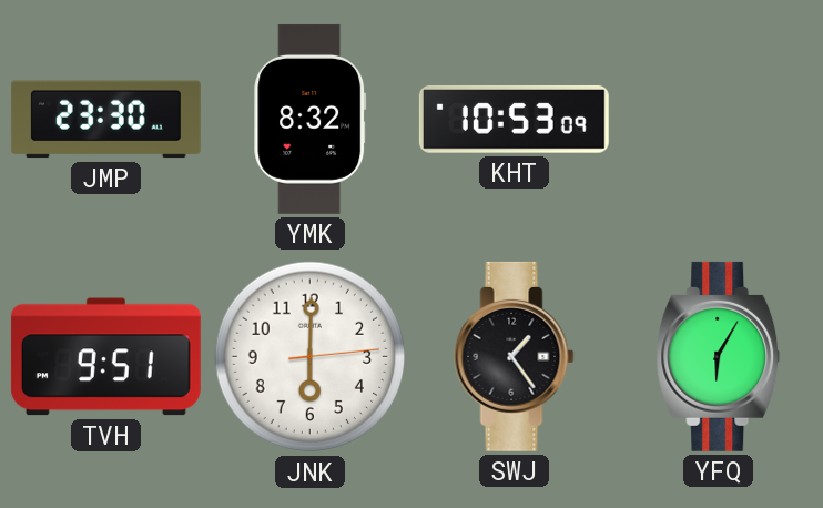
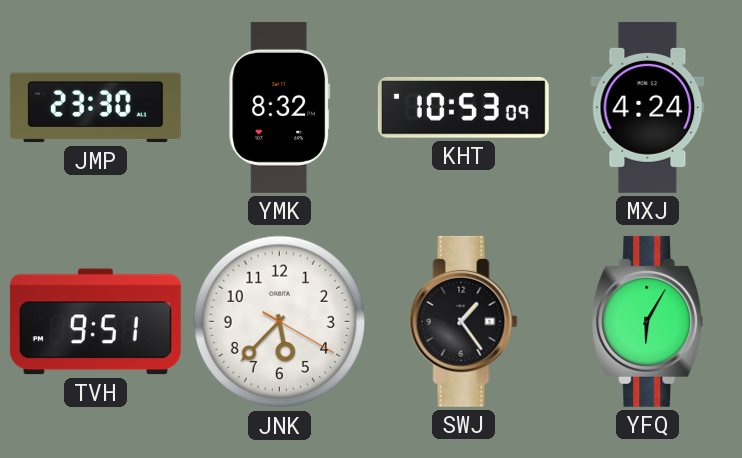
MXJ: none -> 4:24
JNK: 6:00 -> 5:37
